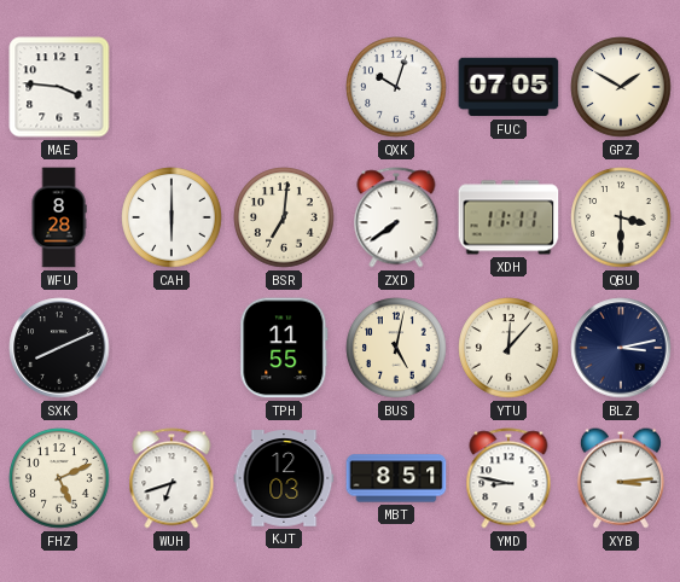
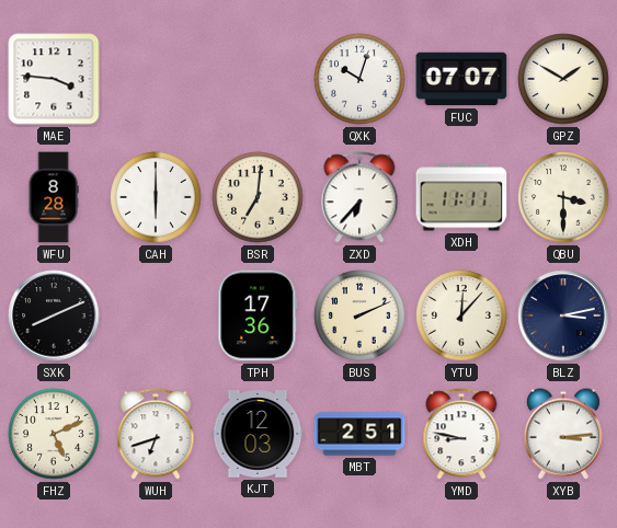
FUC: 07:05 -> 07:07
ZXD: 7:39 -> 6:37
TPH: 11:55 -> 17:36
BUS: 5:02 -> 2:11
MBT: 8:51 -> 2:51
